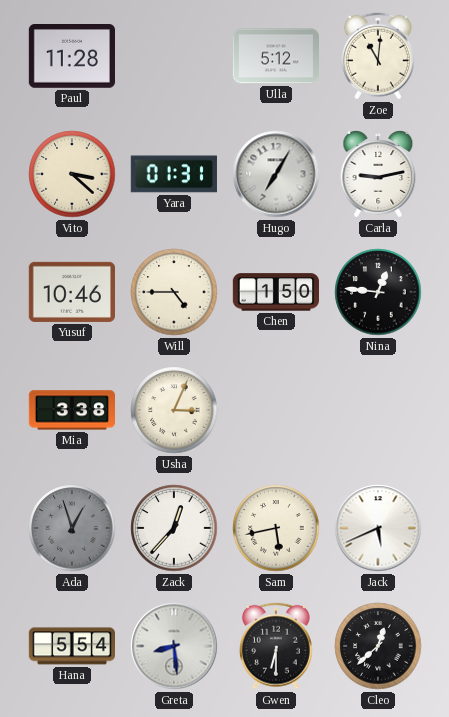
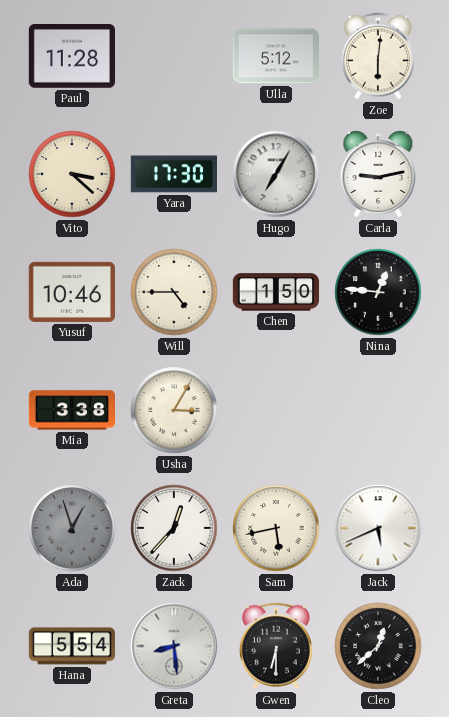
Zoe: 11:01 -> 6:01
Yara: 01:31 -> 17:30
Usha: 3:04 -> 3:05
